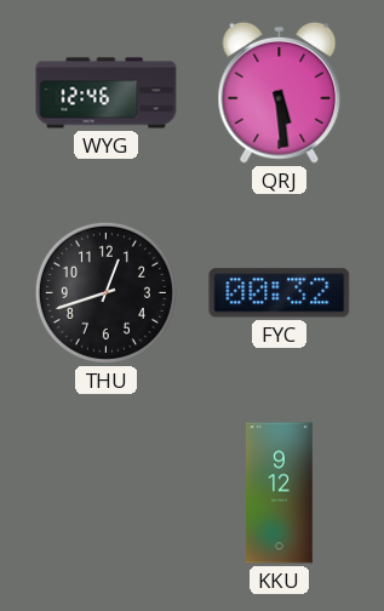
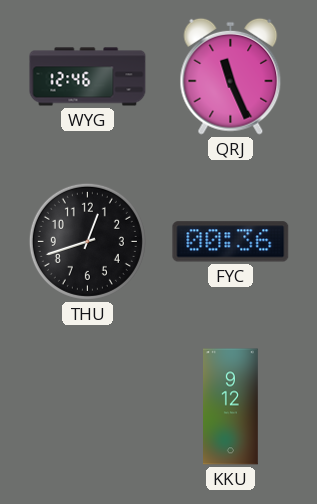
QRJ: 5:29 -> 11:26
FYC: 00:32 -> 00:36
